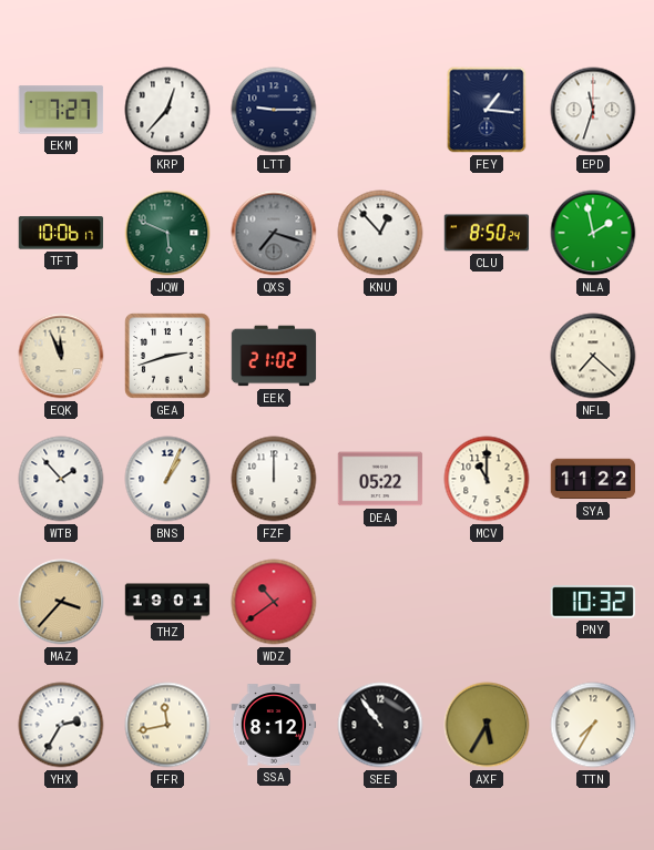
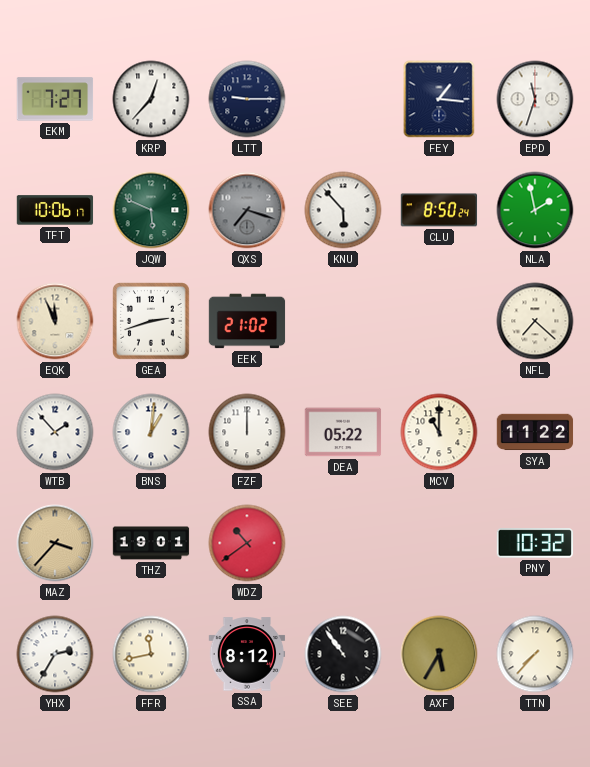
KNU: 12:53 -> 5:53
BNS: 1:04 -> 1:01
TTN: 7:35 -> 7:37
